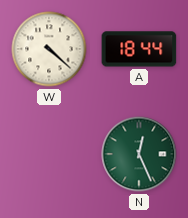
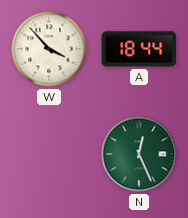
W: 4:22 -> 3:53
